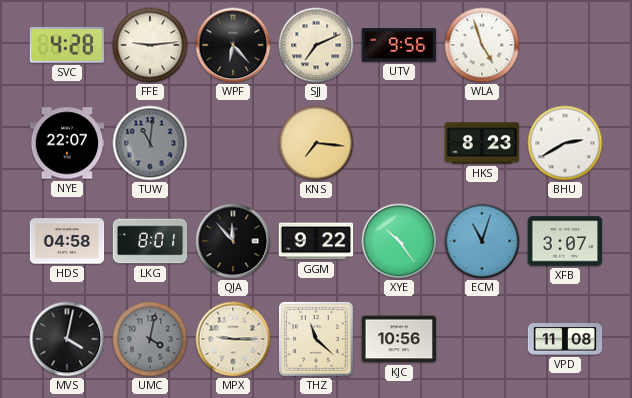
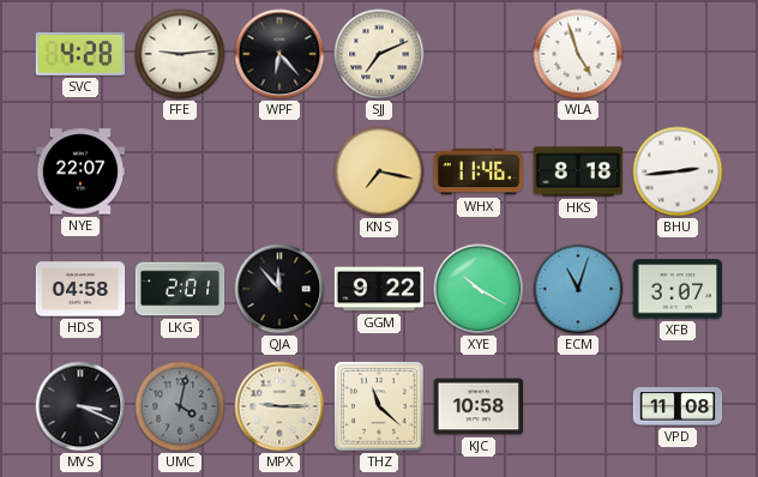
UTV: 9:56 -> none
TUW: 11:01 -> none
KNS: 7:16 -> 7:17
WHX: none -> 11:46
HKS: 8:23 -> 8:18
BHU: 2:40 -> 2:44
LKG: 8:01 -> 2:01
XYE: 10:24 -> 10:20
MVS: 4:02 -> 3:19
KJC: 10:56 -> 10:58
